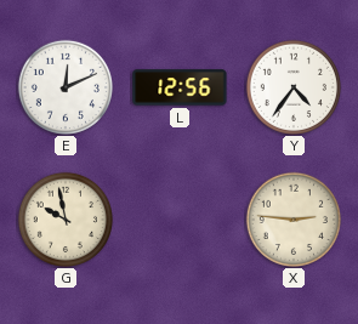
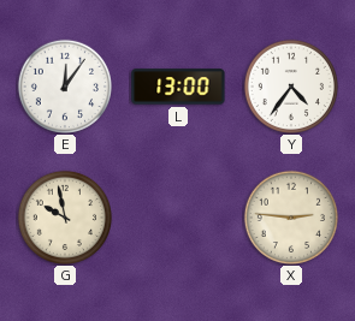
E: 12:11 -> 12:06
L: 12:56 -> 13:00
